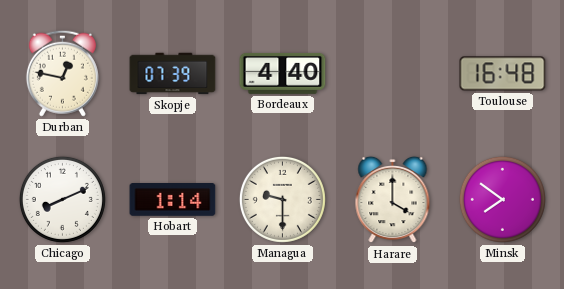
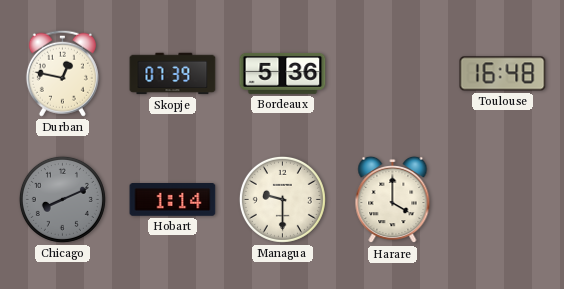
Bordeaux: 4:40 -> 5:36
Chicago dial: white -> grey
Minsk: 7:51 -> none
